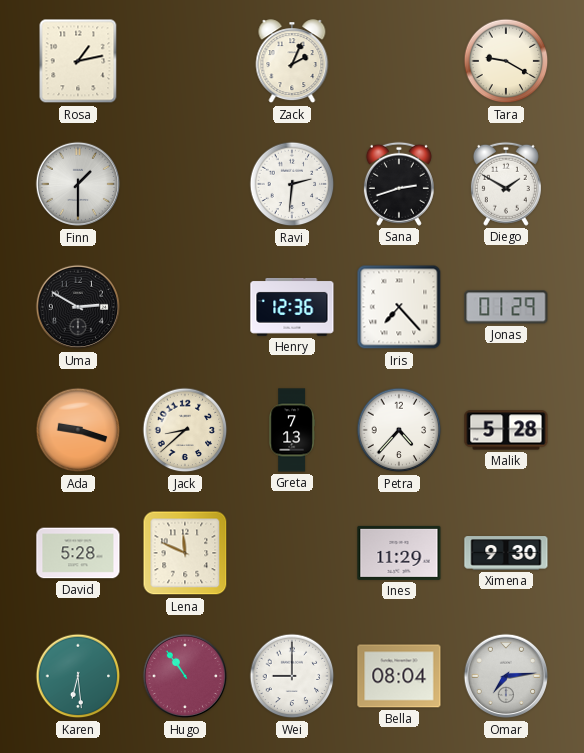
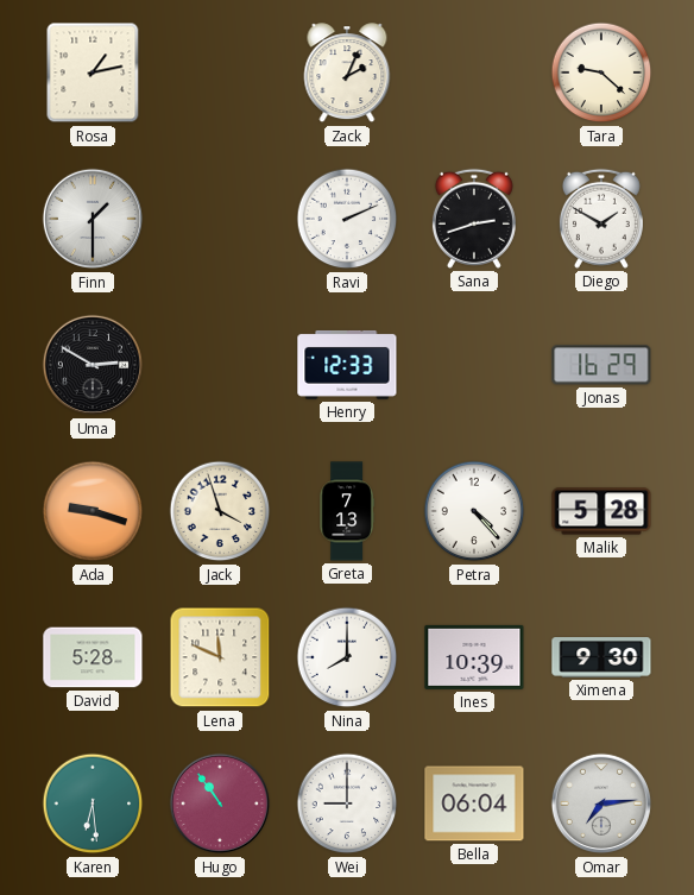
Tara: 9:20 -> 9:22
Ravi: 2:31 -> 2:11
Henry: 12:36 -> 12:33
Iris: 7:23 -> none
Jonas: 01:29 -> 16:29
Jack: 8:38 -> 3:57
Petra: 4:37 -> 4:23
Nina: none -> 8:00
Ines: 11:29 -> 10:39
Bella: 08:04 -> 06:04
